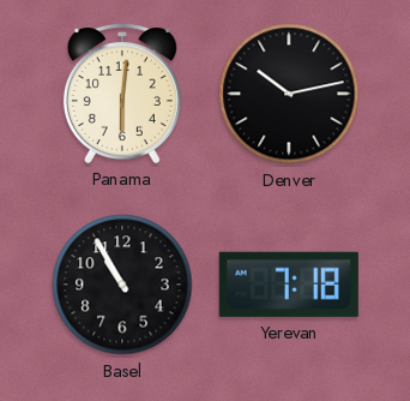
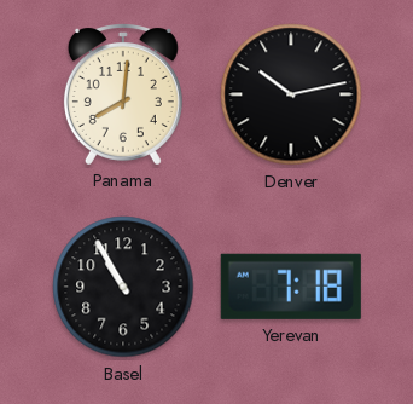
Panama: 6:01 -> 8:01
